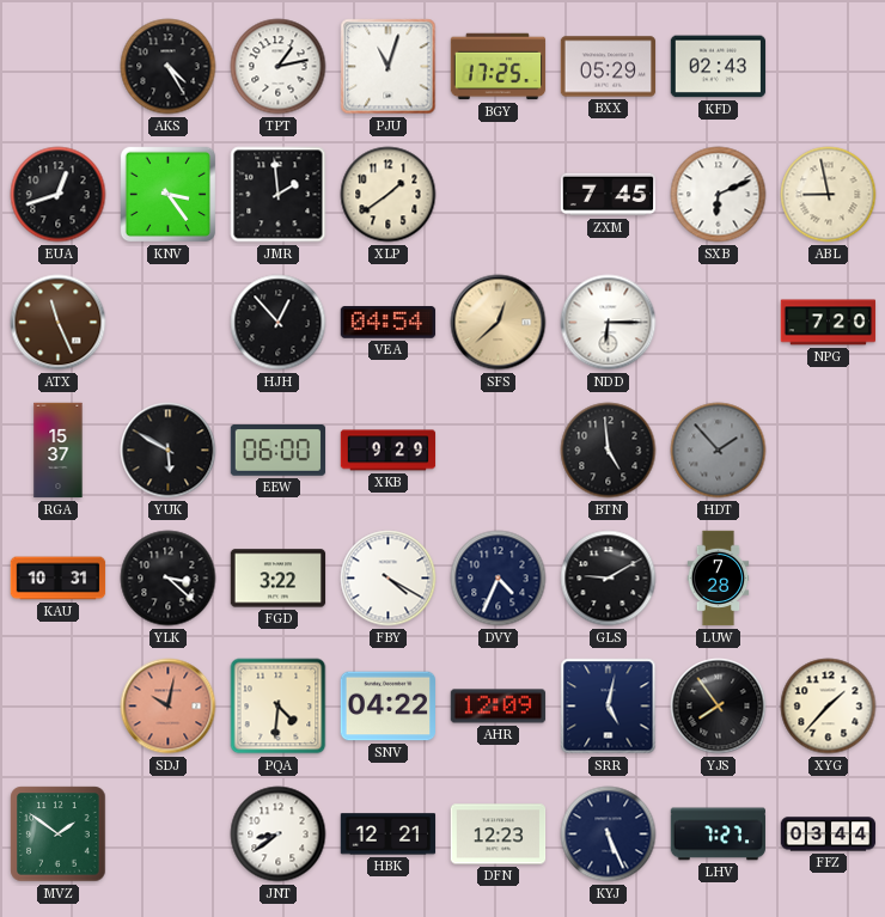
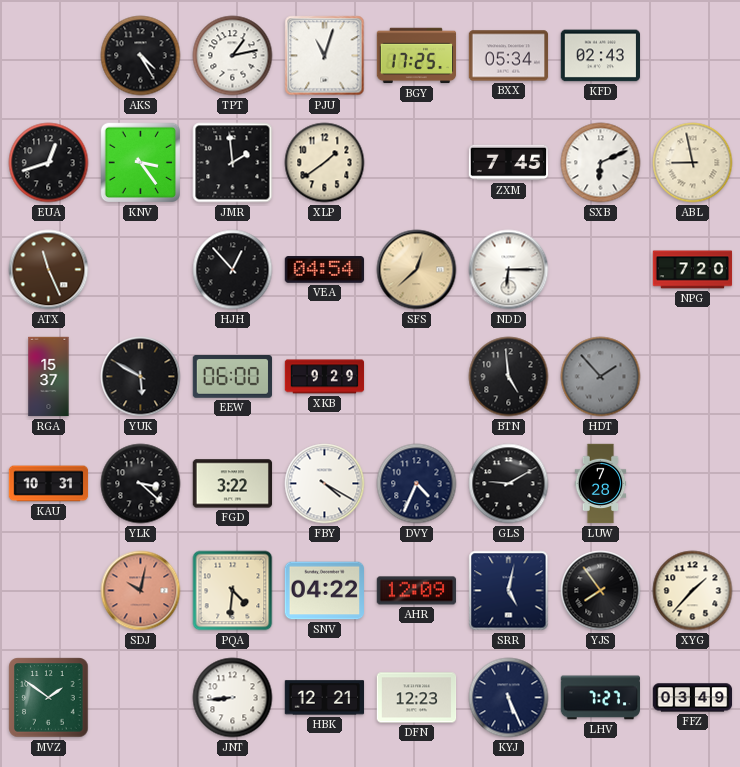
BXX: 05:29 -> 05:34
JNT: 8:39 -> 8:44
FFZ: 03:44 -> 03:49
